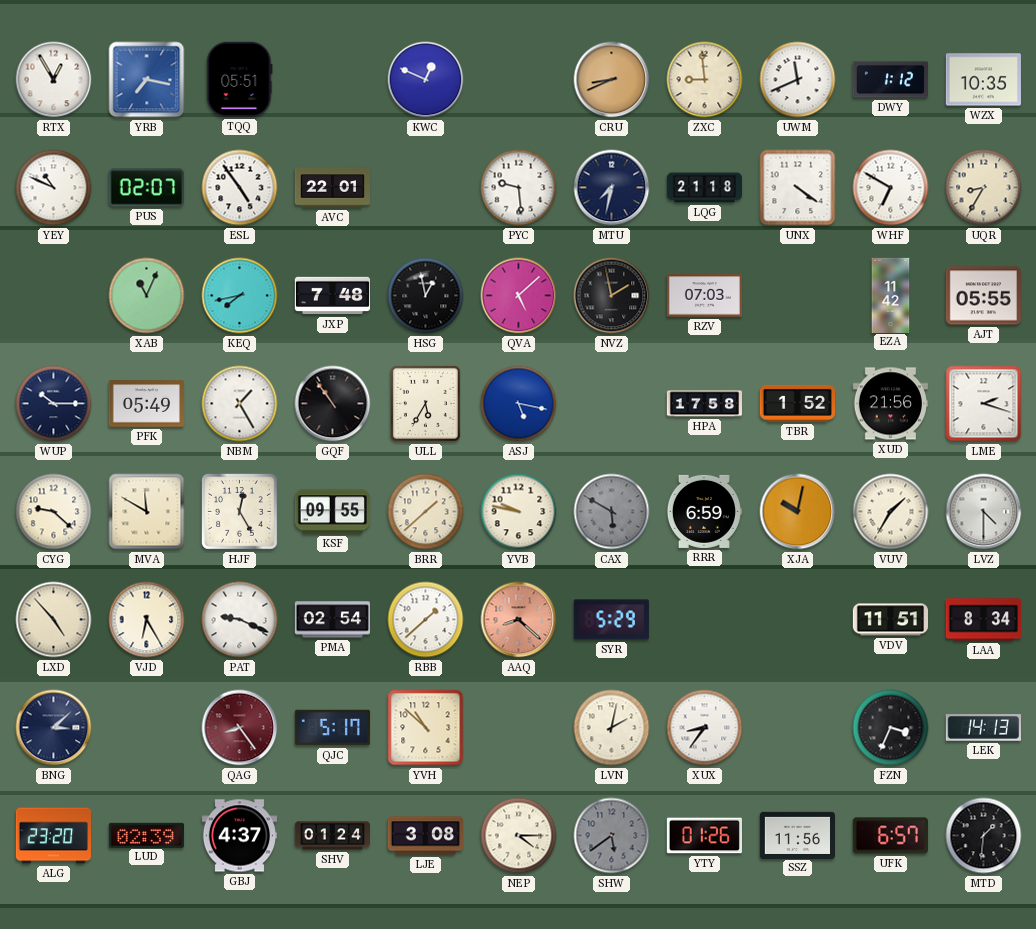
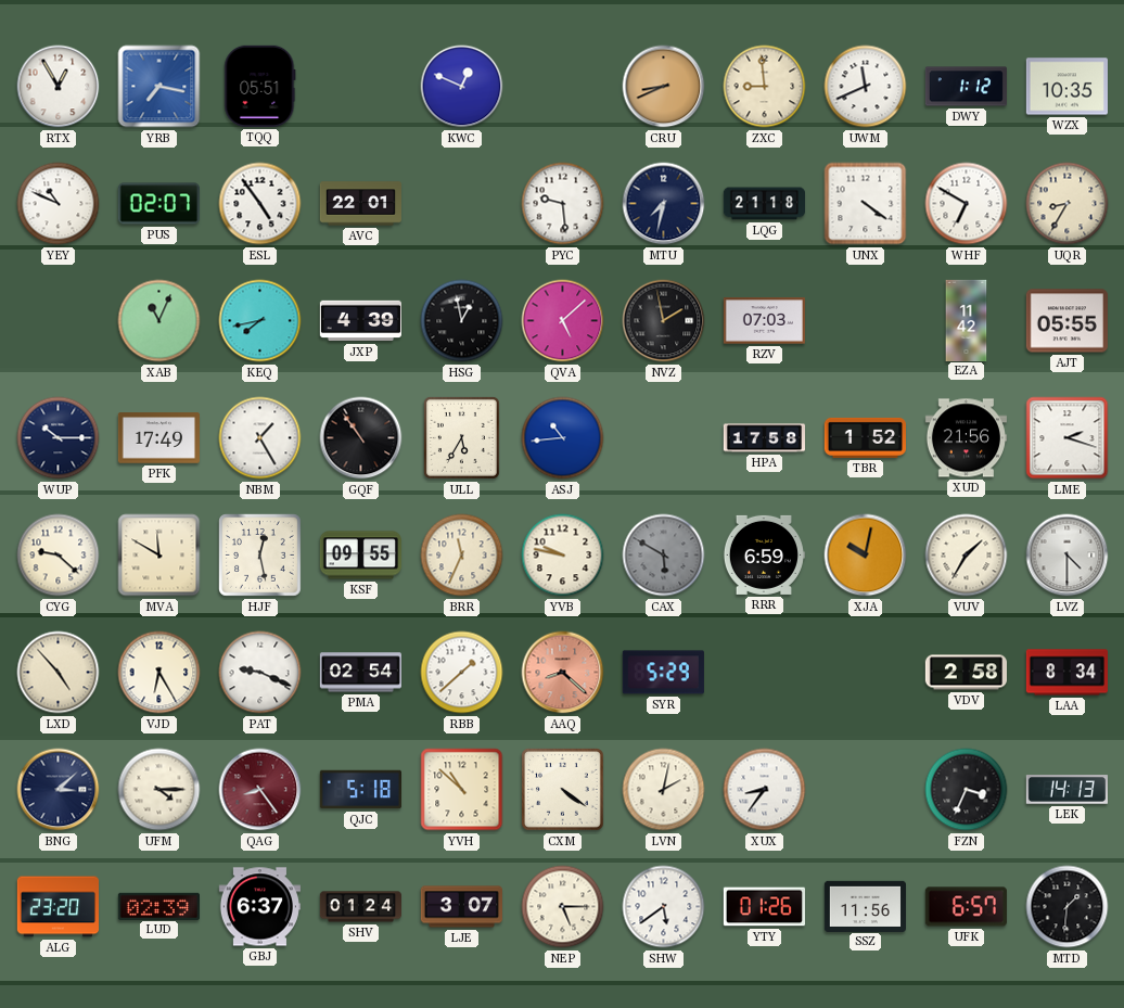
JXP: 7:48 -> 4:39
PFK: 05:49 -> 17:49
ASJ: 5:17 -> 10:44
HJF: 12:25 -> 12:28
BRR: 1:38 -> 11:34
VDV: 11:51 -> 2:58
UFM: none -> 4:15
QJC: 5:17 -> 5:18
CXM: none -> 4:21
GBJ: 4:37 -> 6:37
LJE: 3:08 -> 3:07
NEP: 4:15 -> 5:15
SHW dial: grey -> white
